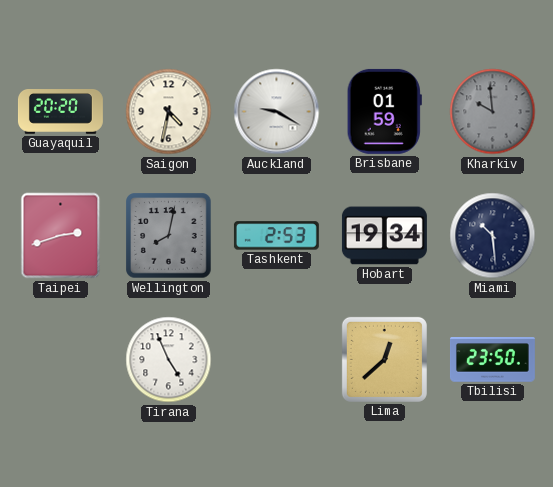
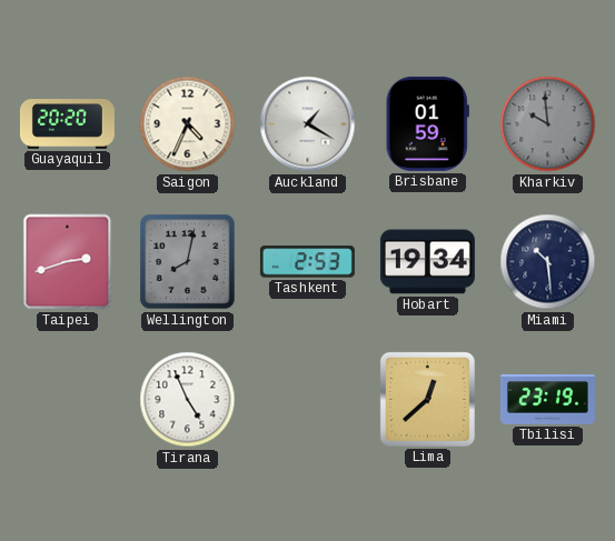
Saigon: 4:32 -> 4:34
Auckland: 9:20 -> 1:20
Tbilisi: 23:50 -> 23:19
